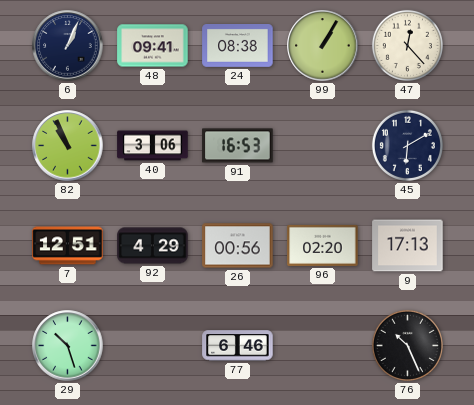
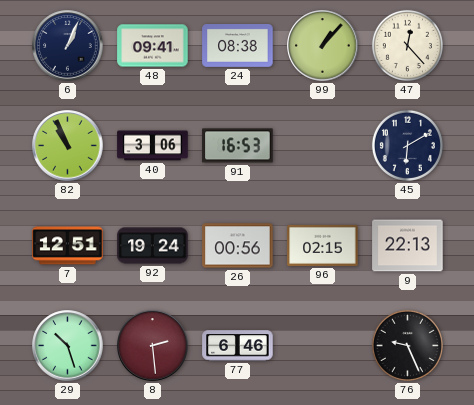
99: 1:05 -> 1:07
92: 4:29 -> 19:24
96: 02:20 -> 02:15
9: 17:13 -> 22:13
8: none -> 2:29
76: 10:26 -> 9:26
